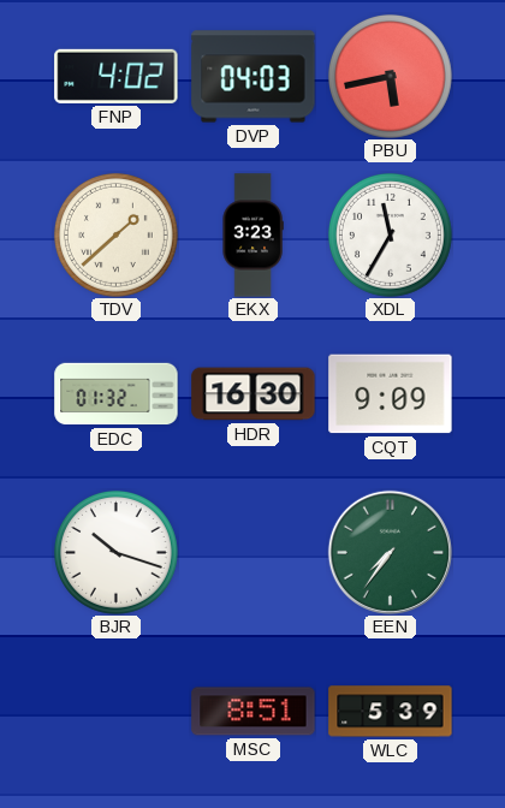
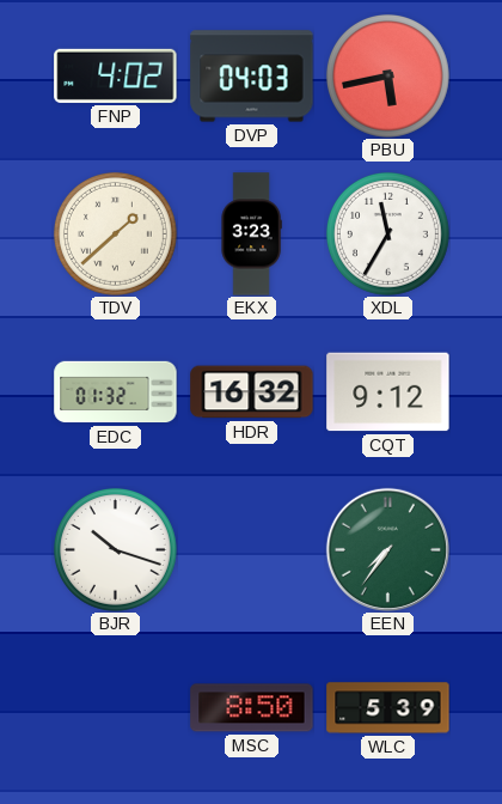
HDR: 16:30 -> 16:32
CQT: 9:09 -> 9:12
MSC: 8:51 -> 8:50
